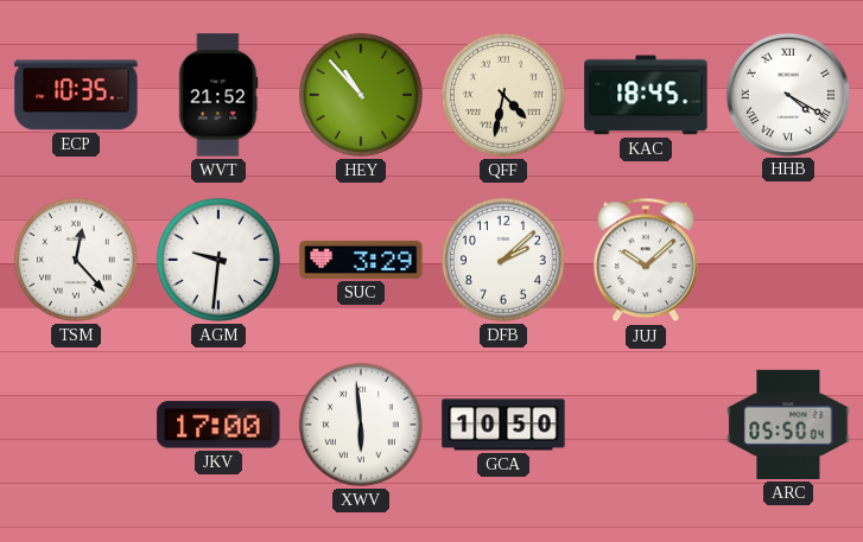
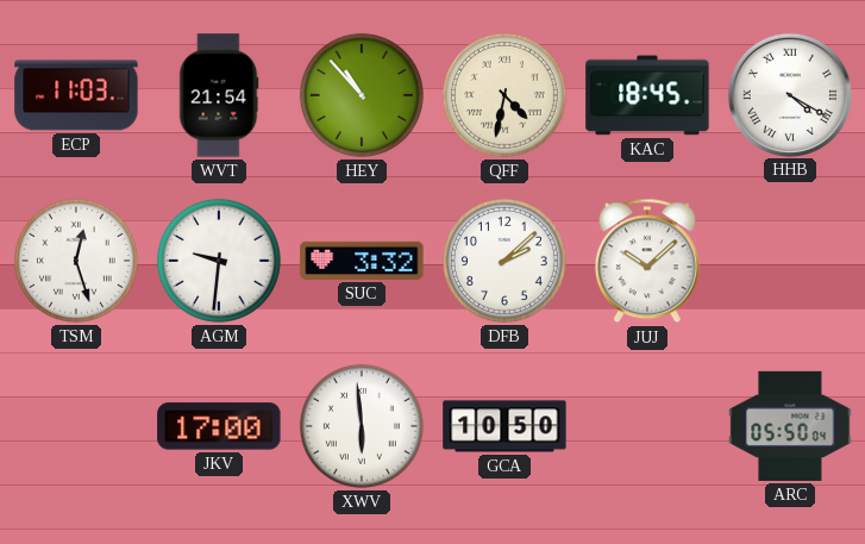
ECP: 10:35 -> 11:03
WVT: 21:52 -> 21:54
TSM: 12:23 -> 12:27
SUC: 3:29 -> 3:32
